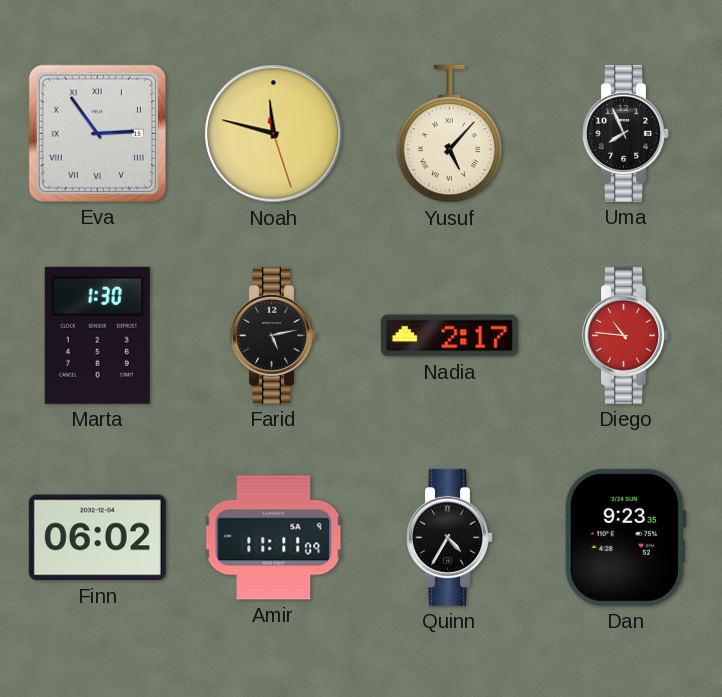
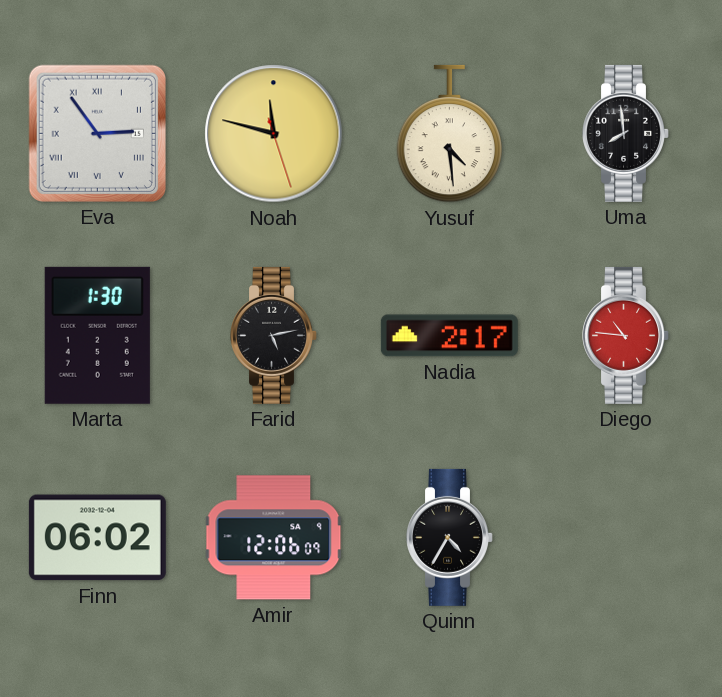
Yusuf: 5:07 -> 4:29
Uma: 7:56 -> 7:59
Amir: 11:11 -> 12:06
Dan: 9:23 -> none
